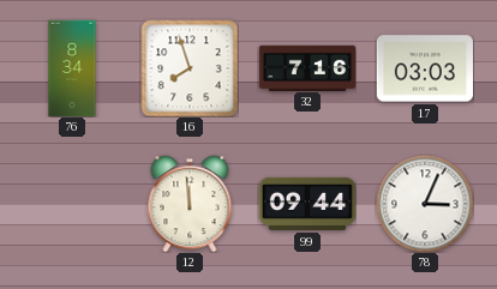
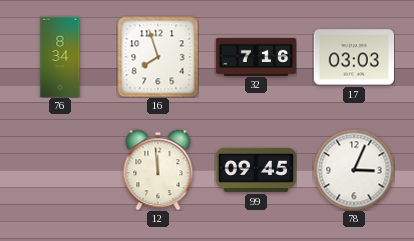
99: 09:44 -> 09:45
